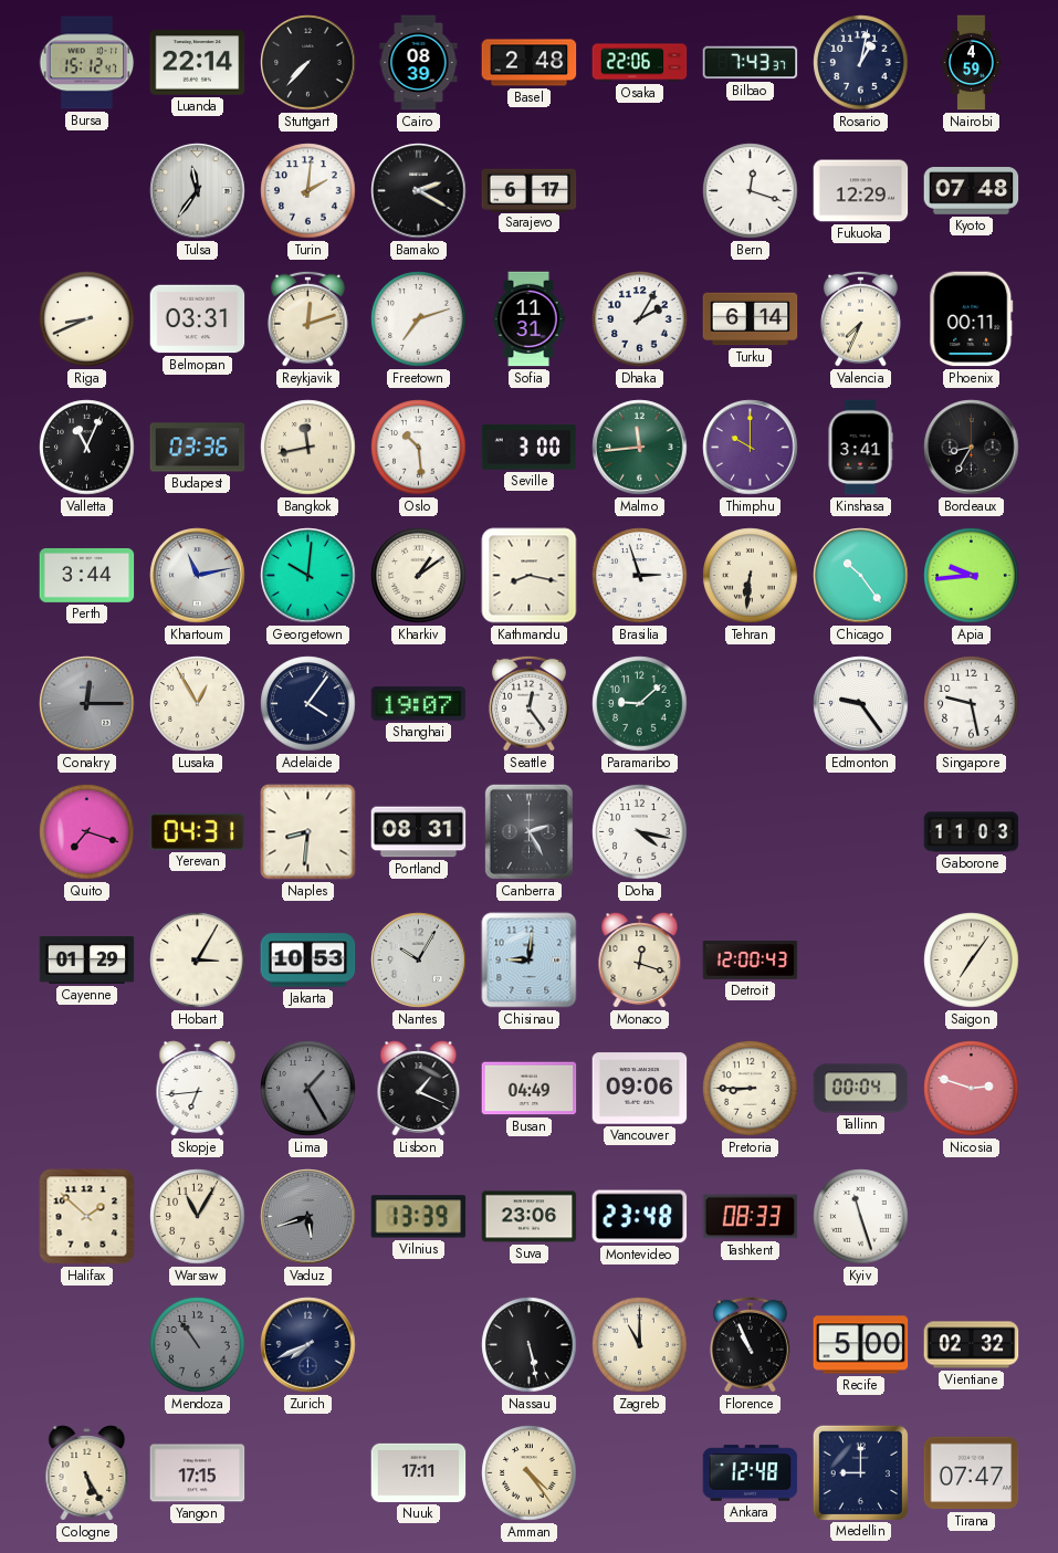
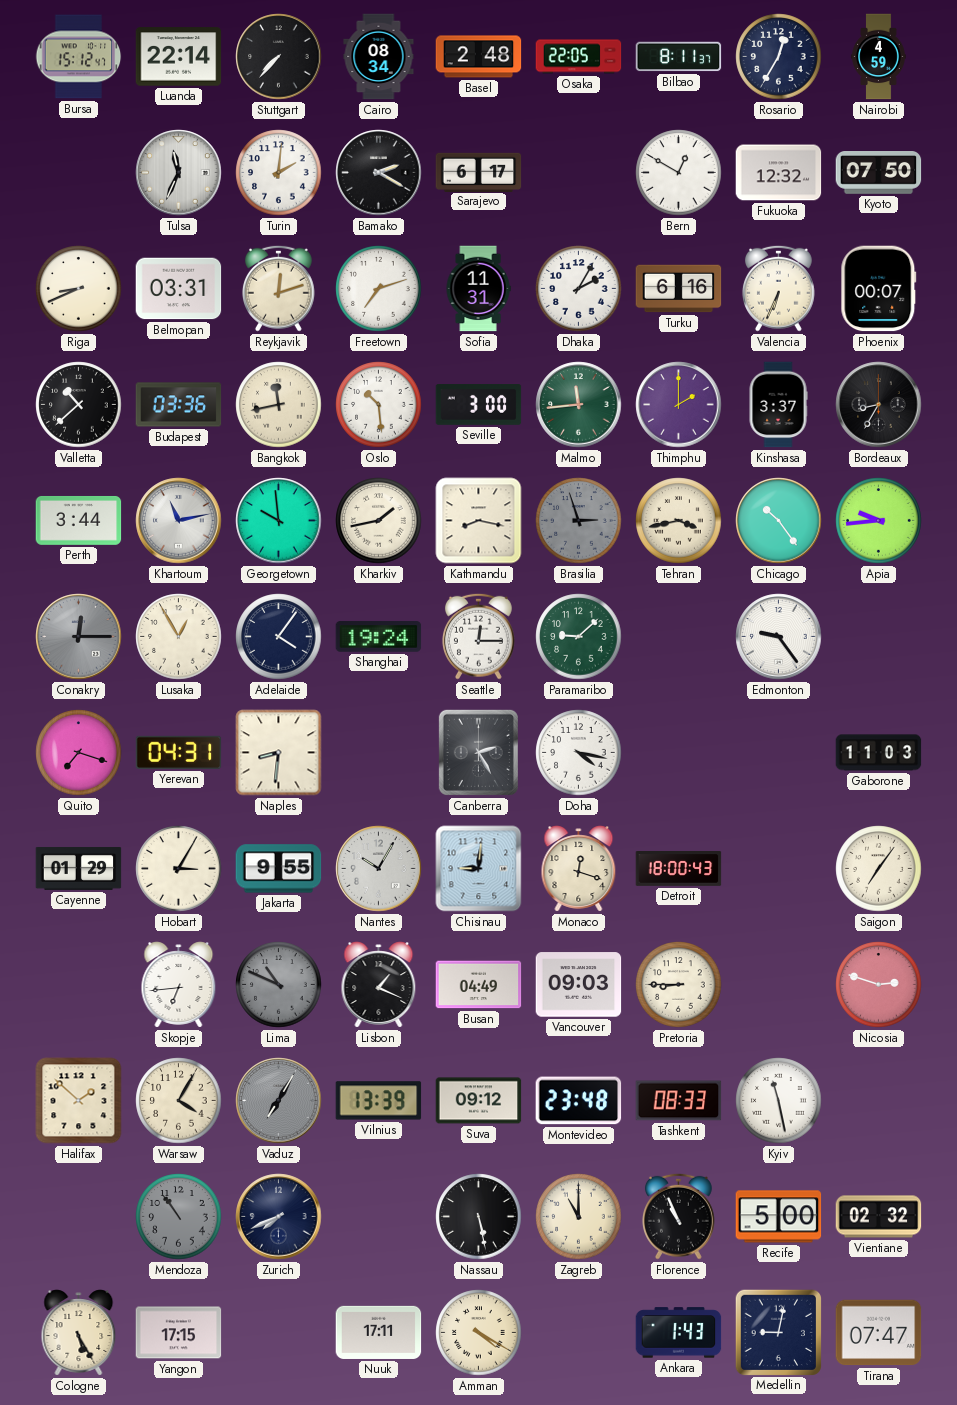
Cairo: 08:39 -> 08:34
Osaka: 22:06 -> 22:05
Bilbao: 7:43 -> 8:11
Rosario: 1:02 -> 12:35
Tulsa: 11:36 -> 11:34
Bern: 12:18 -> 12:50
Fukuoka: 12:29 -> 12:32
Kyoto: 07:48 -> 07:50
Turku: 6:14 -> 6:16
Valencia: 7:34 -> 6:34
Phoenix: 00:11 -> 00:07
Valletta: 11:04 -> 10:38
Thimphu: 10:00 -> 2:00
Kinshasa: 3:41 -> 3:37
Georgetown: 10:01 -> 9:59
Kharkiv: 1:09 -> 1:43
Brasilia dial: white -> grey
Tehran: 6:31 -> 3:43
Shanghai: 19:07 -> 19:24
Seattle: 12:24 -> 12:15
Singapore: 9:28 -> none
Portland: 08:31 -> none
Jakarta: 10:53 -> 9:55
Detroit: 12:00 -> 18:00
Lima: 1:25 -> 10:49
Vancouver: 09:06 -> 09:03
Tallinn: 00:04 -> none
Warsaw: 11:05 -> 4:05
Vaduz: 5:42 -> 7:05
Suva: 23:06 -> 09:12
Kyiv: 11:27 -> 11:28
Amman: 4:24 -> 4:20
Ankara: 12:48 -> 1:43
Medellin: 9:00 -> 9:02
